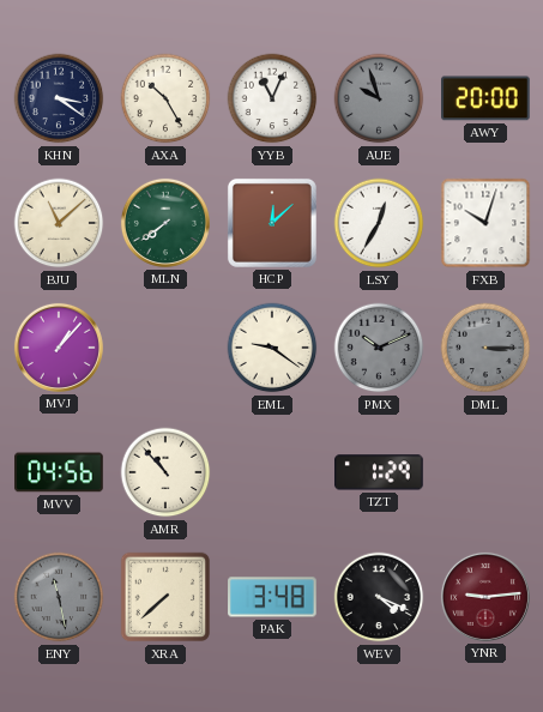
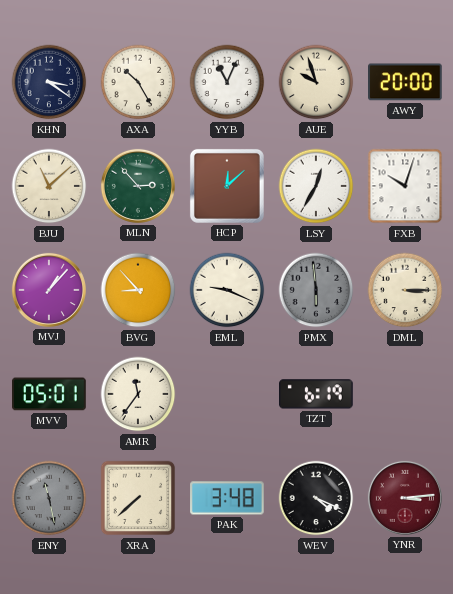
AUE dial: grey -> cream
MLN: 7:39 -> 2:53
BVG: none -> 8:53
EML: 9:21 -> 9:19
PMX: 10:11 -> 5:59
DML dial: grey -> cream
MVV: 04:56 -> 05:01
AMR: 10:53 -> 11:36
TZT: 1:29 -> 6:19
YNR: 9:14 -> 3:14
